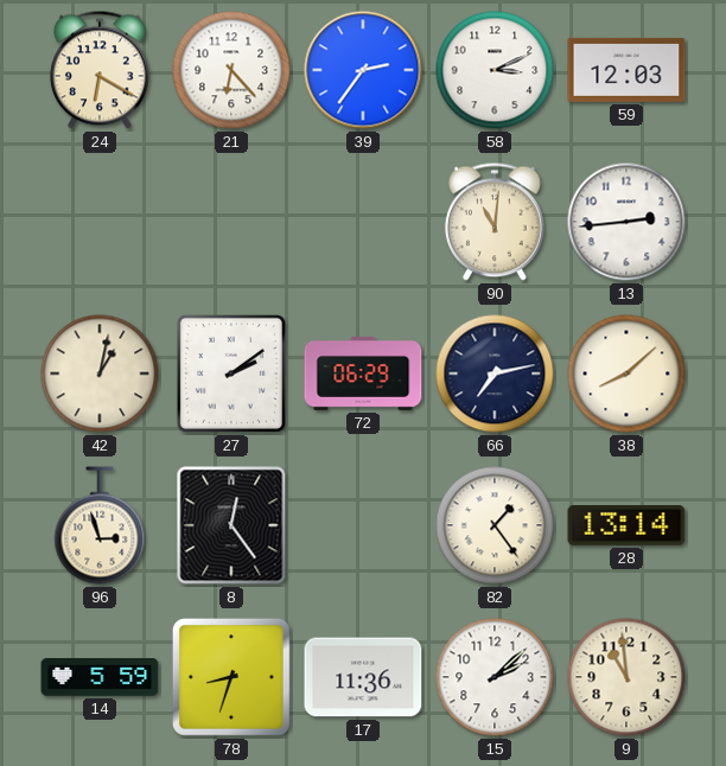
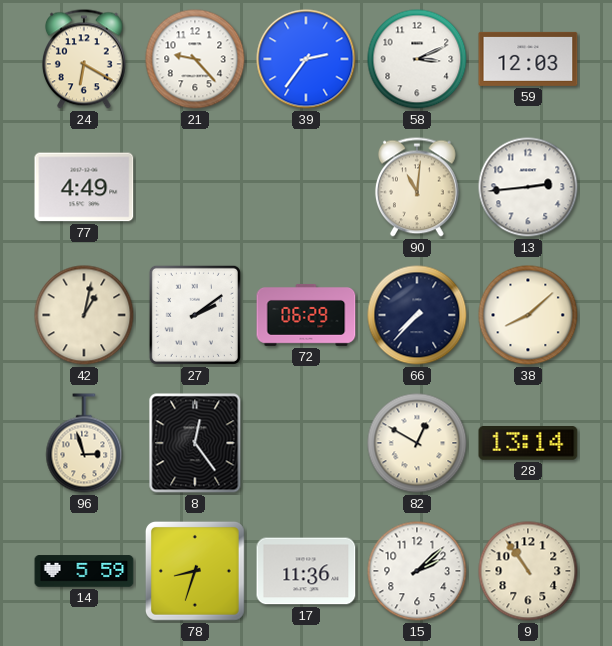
21: 6:23 -> 9:23
77: none -> 4:49
66: 7:13 -> 7:37
82: 1:24 -> 12:50
9: 10:59 -> 10:54
